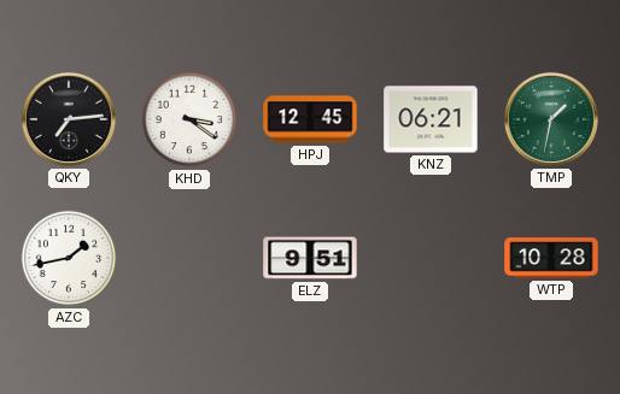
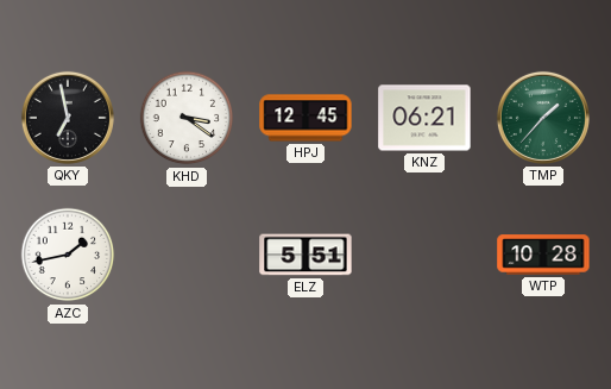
QKY: 7:14 -> 6:58
TMP: 1:32 -> 1:37
ELZ: 9:51 -> 5:51
